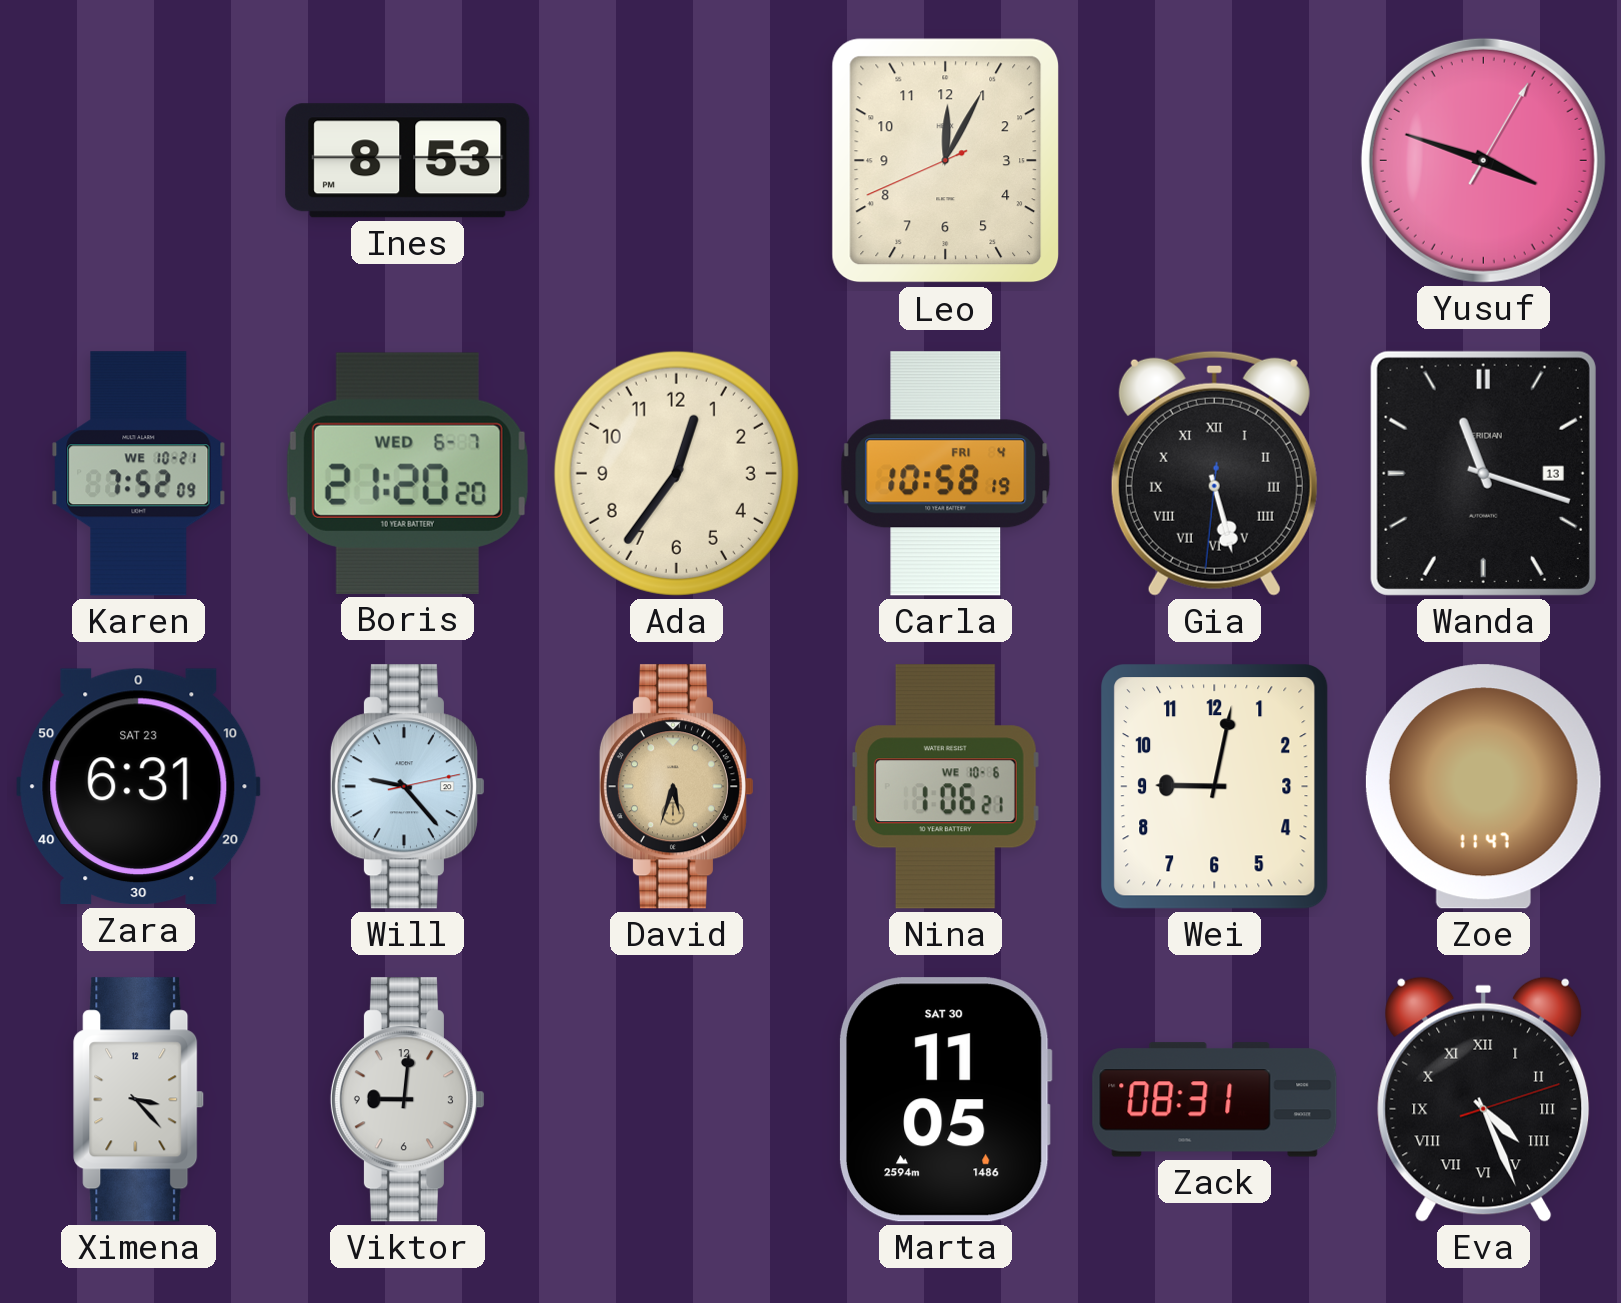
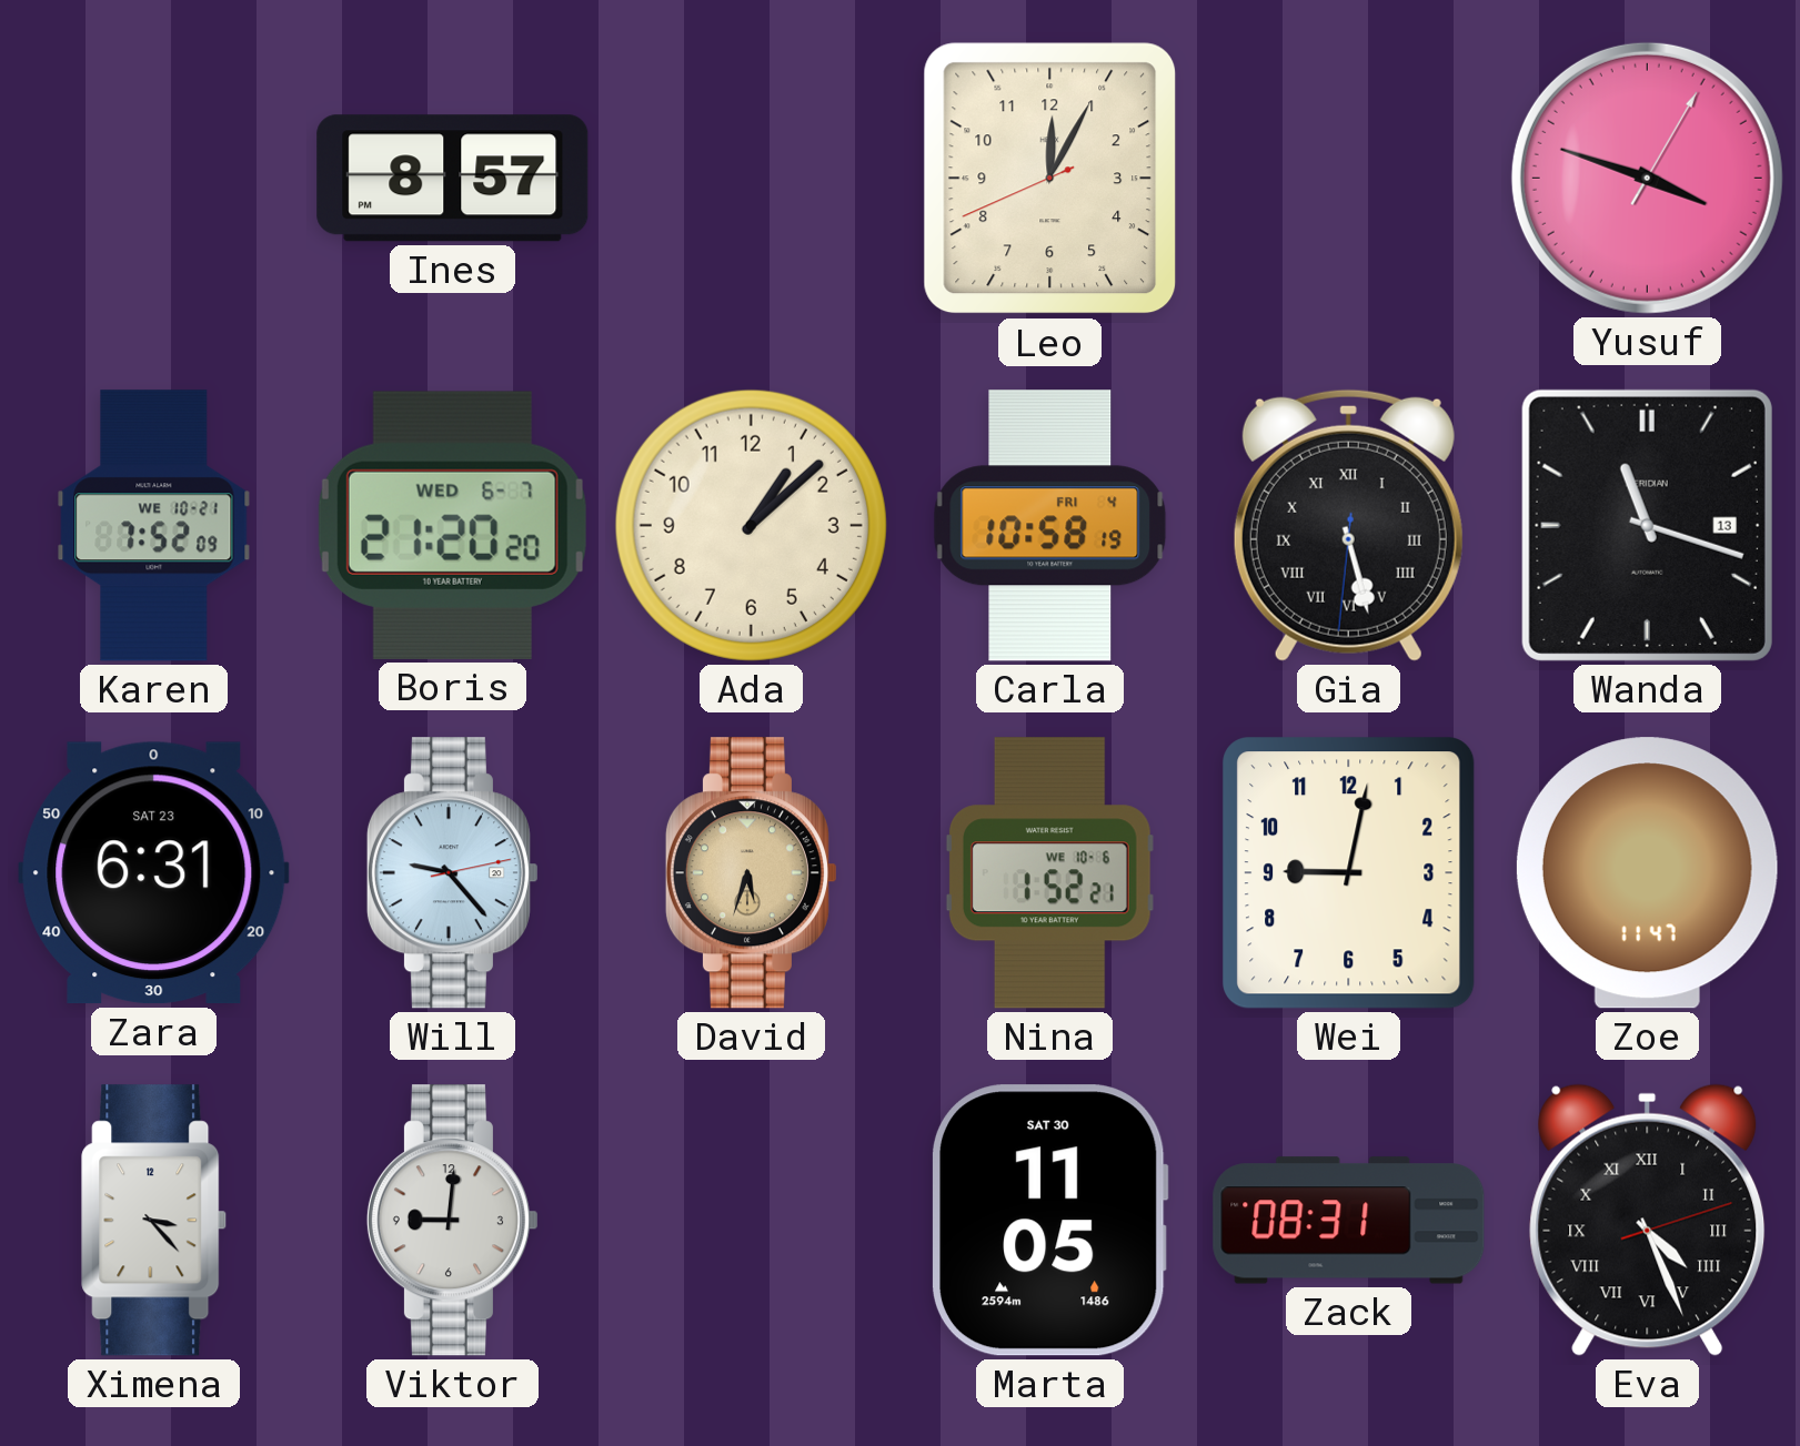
Ines: 8:53 -> 8:57
Ada: 12:36 -> 1:08
Nina: 1:06 -> 1:52
